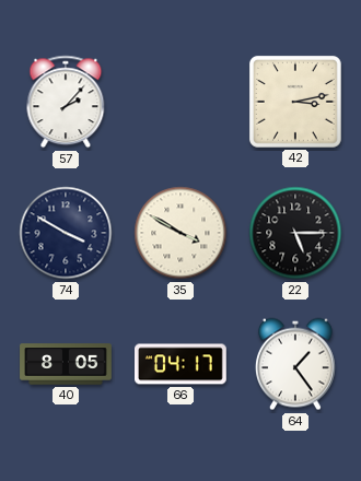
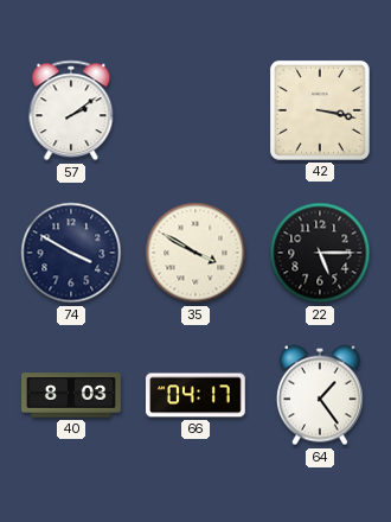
57: 2:07 -> 2:09
42: 3:13 -> 3:17
40: 8:05 -> 8:03
